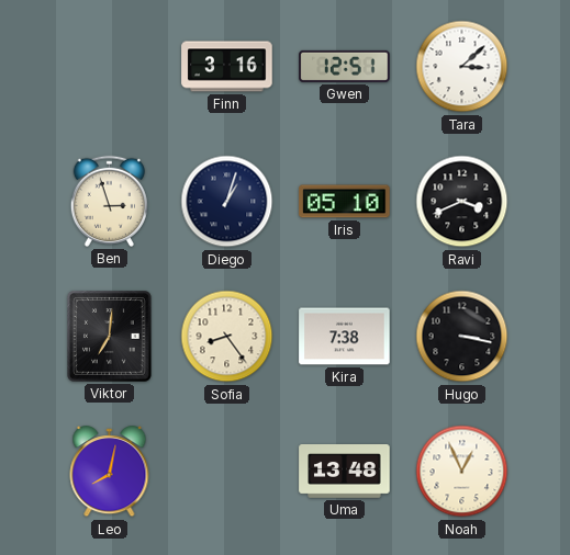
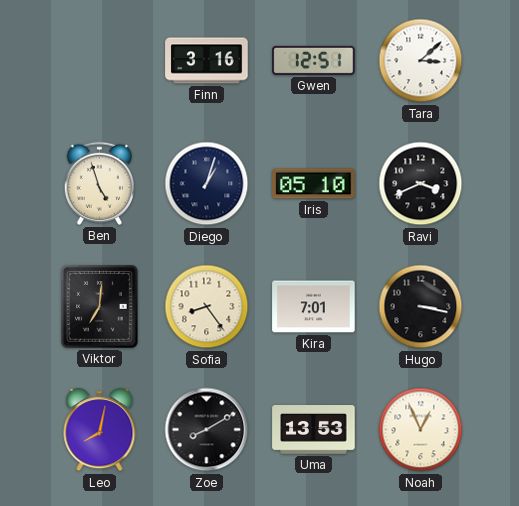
Ben: 2:57 -> 4:57
Kira: 7:38 -> 7:01
Zoe: none -> 8:10
Uma: 13:48 -> 13:53
